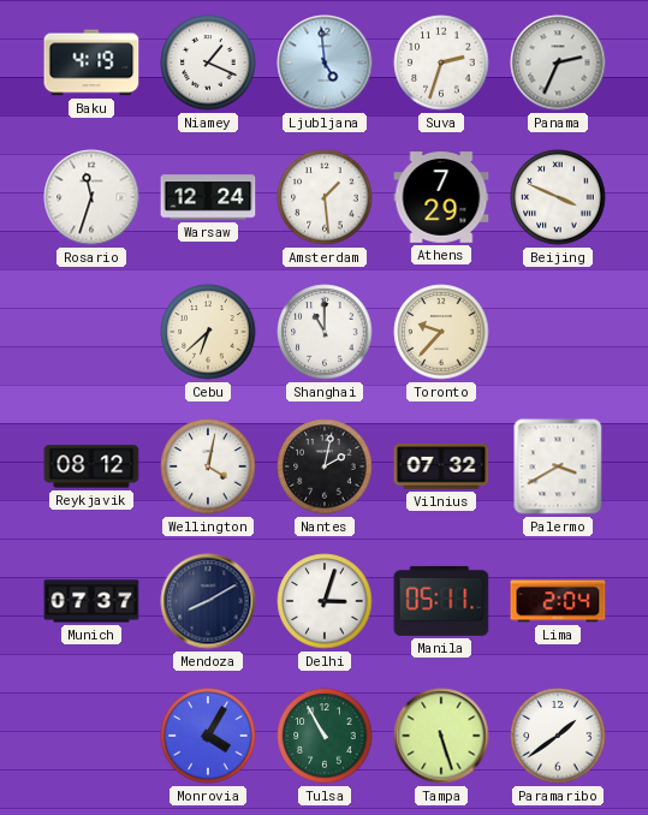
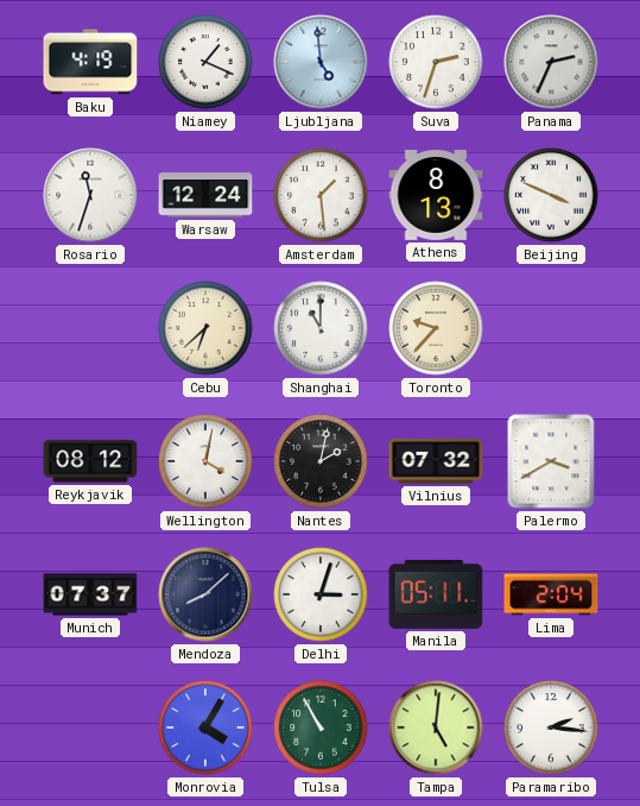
Athens: 7:29 -> 8:13
Mendoza: 8:10 -> 8:08
Tampa: 5:27 -> 5:01
Paramaribo: 1:39 -> 2:16
